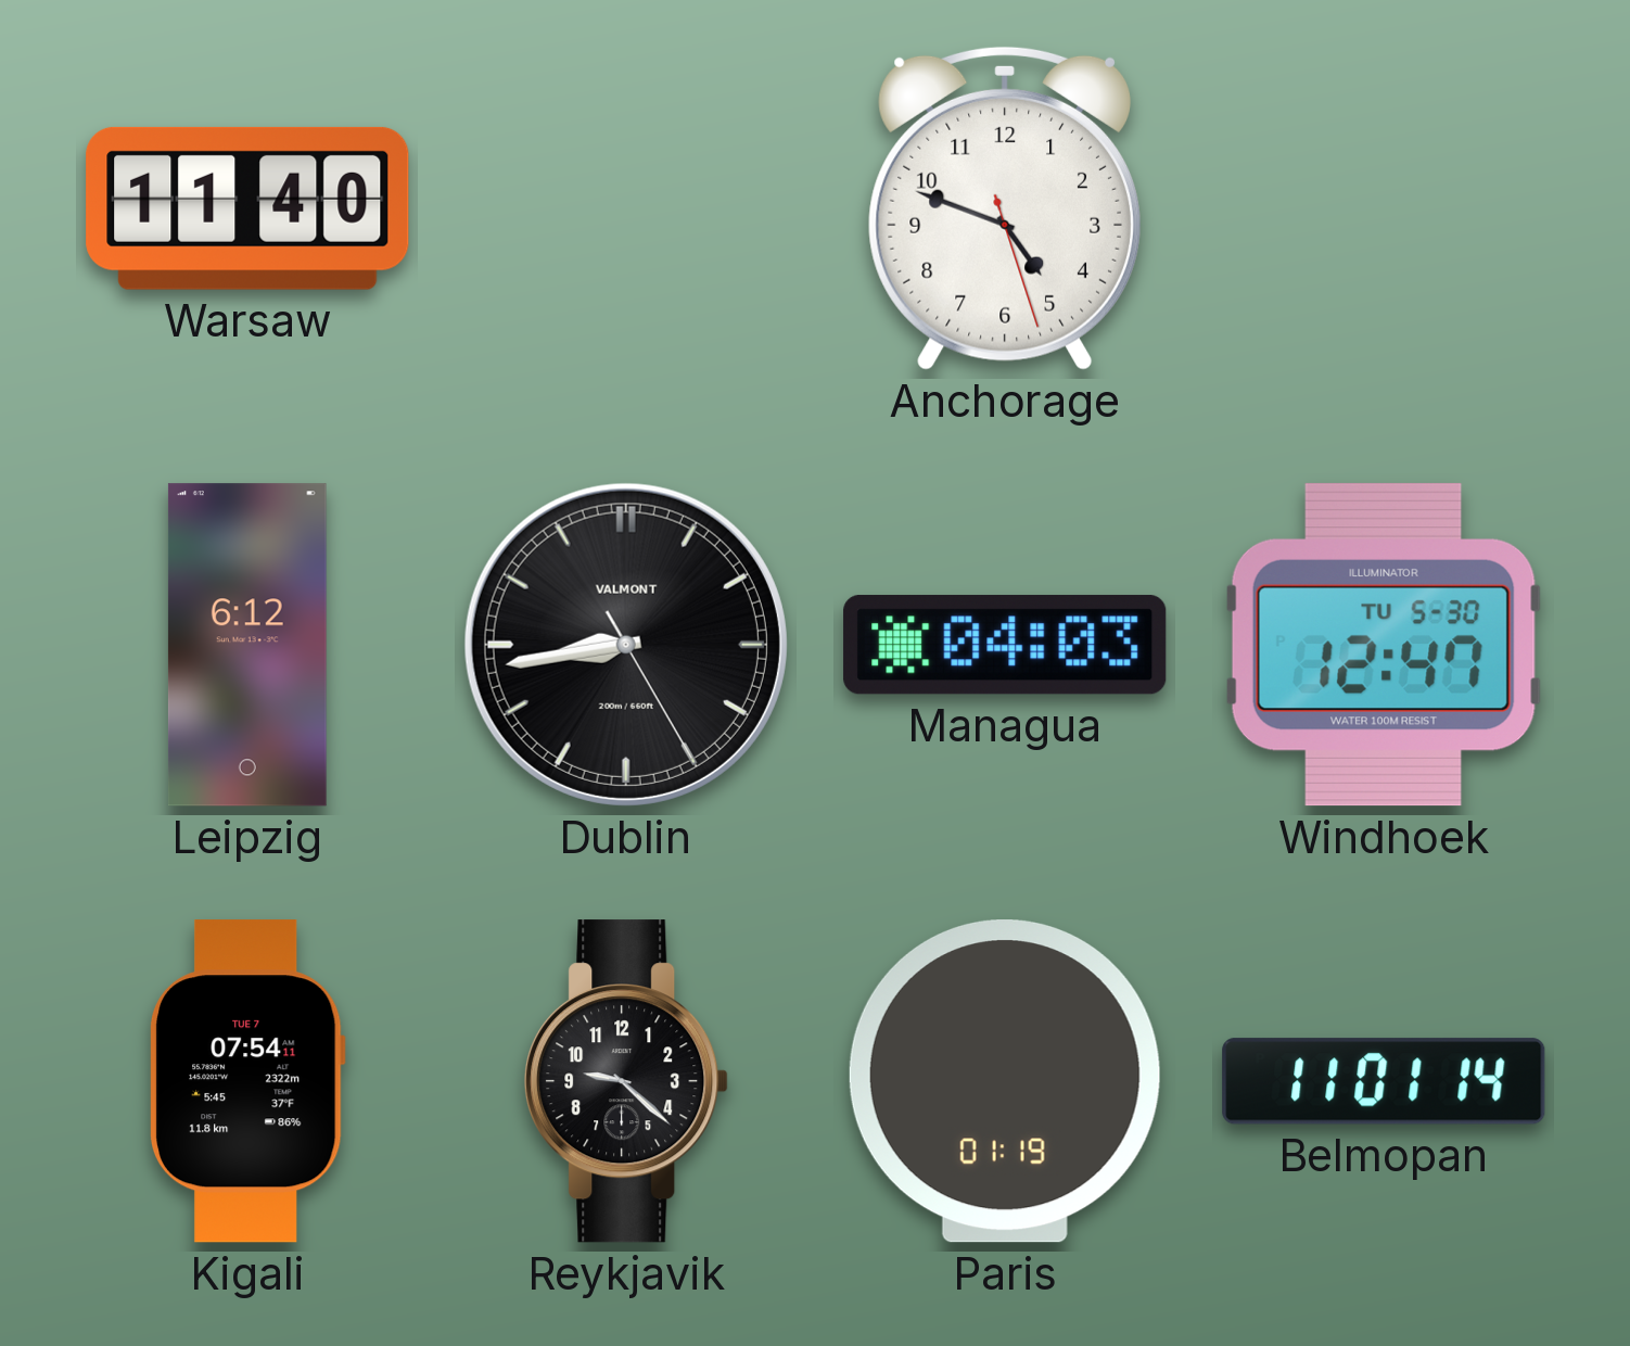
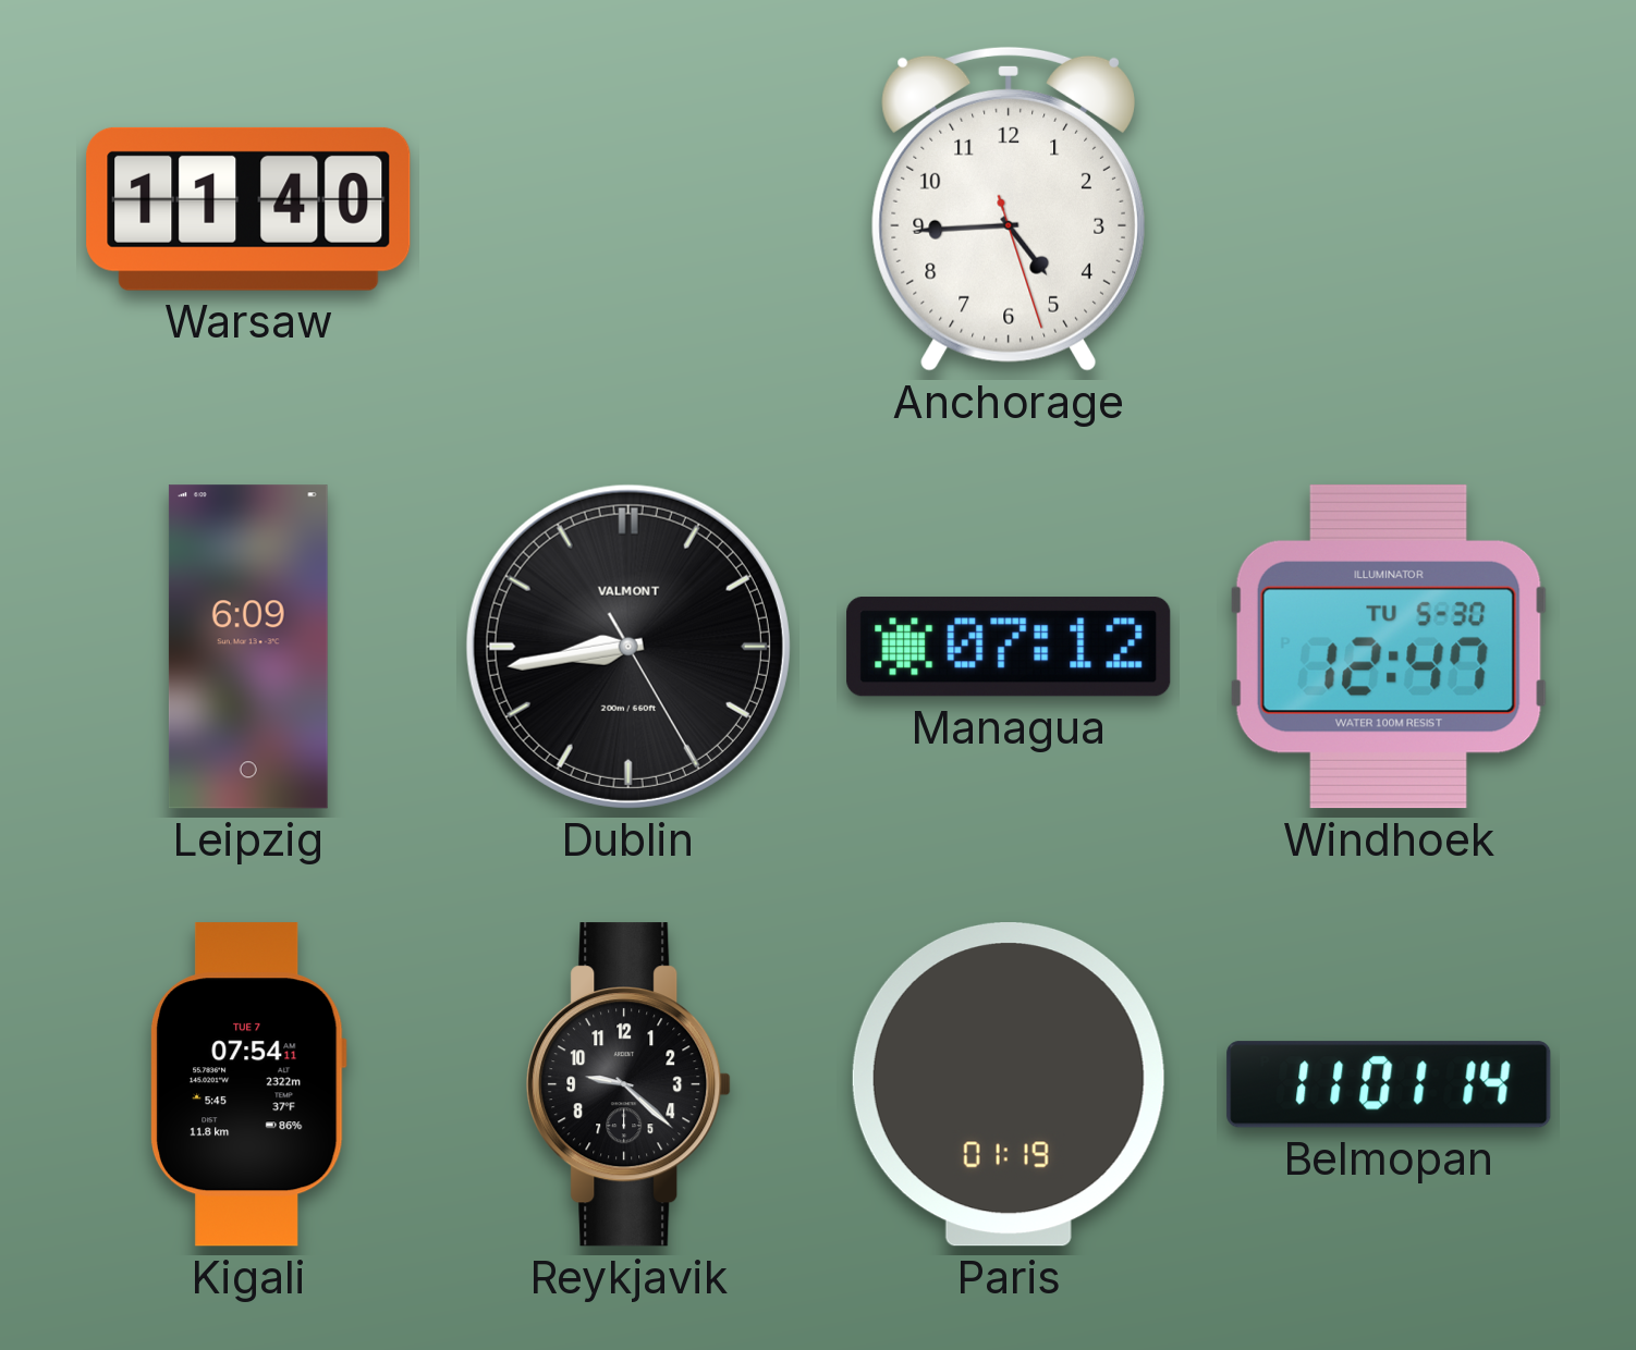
Anchorage: 4:48 -> 4:44
Leipzig: 6:12 -> 6:09
Managua: 04:03 -> 07:12
